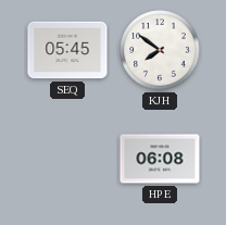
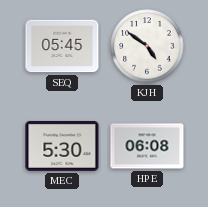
KJH: 7:51 -> 4:51
MEC: none -> 5:30
